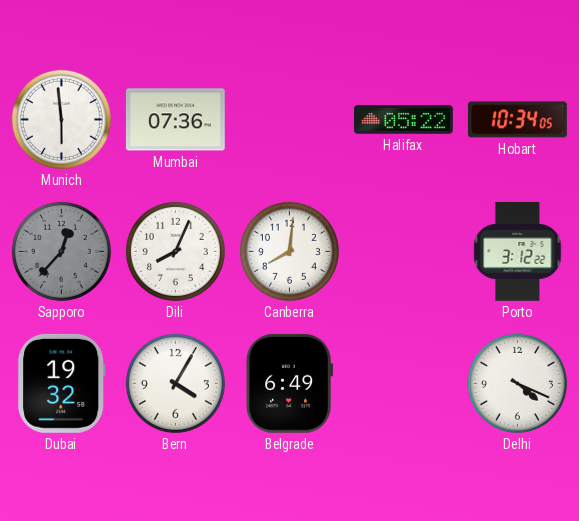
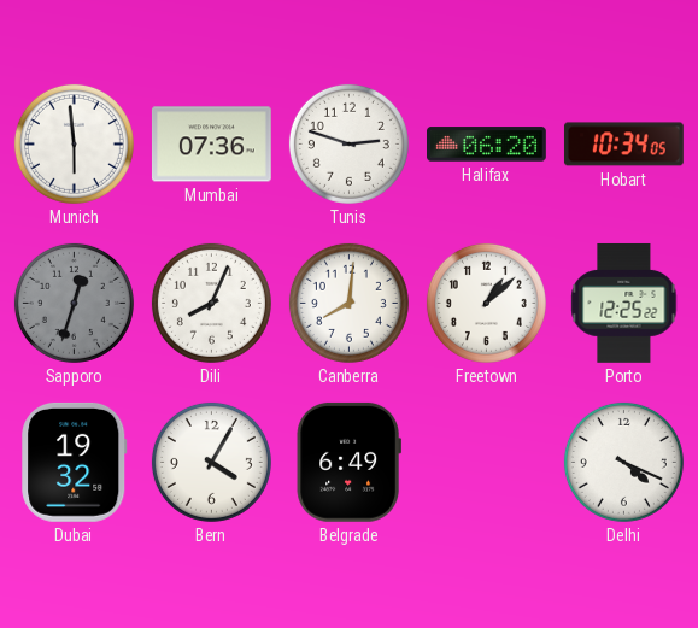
Tunis: none -> 2:48
Halifax: 05:22 -> 06:20
Sapporo: 12:37 -> 12:33
Freetown: none -> 1:08
Porto: 3:12 -> 12:25
